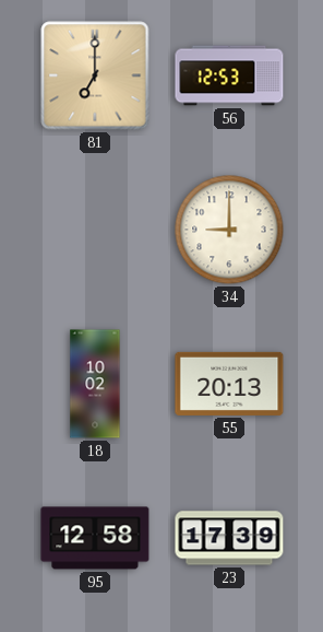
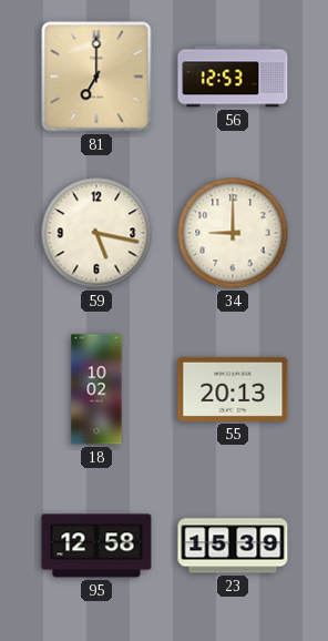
59: none -> 5:17
23: 17:39 -> 15:39
